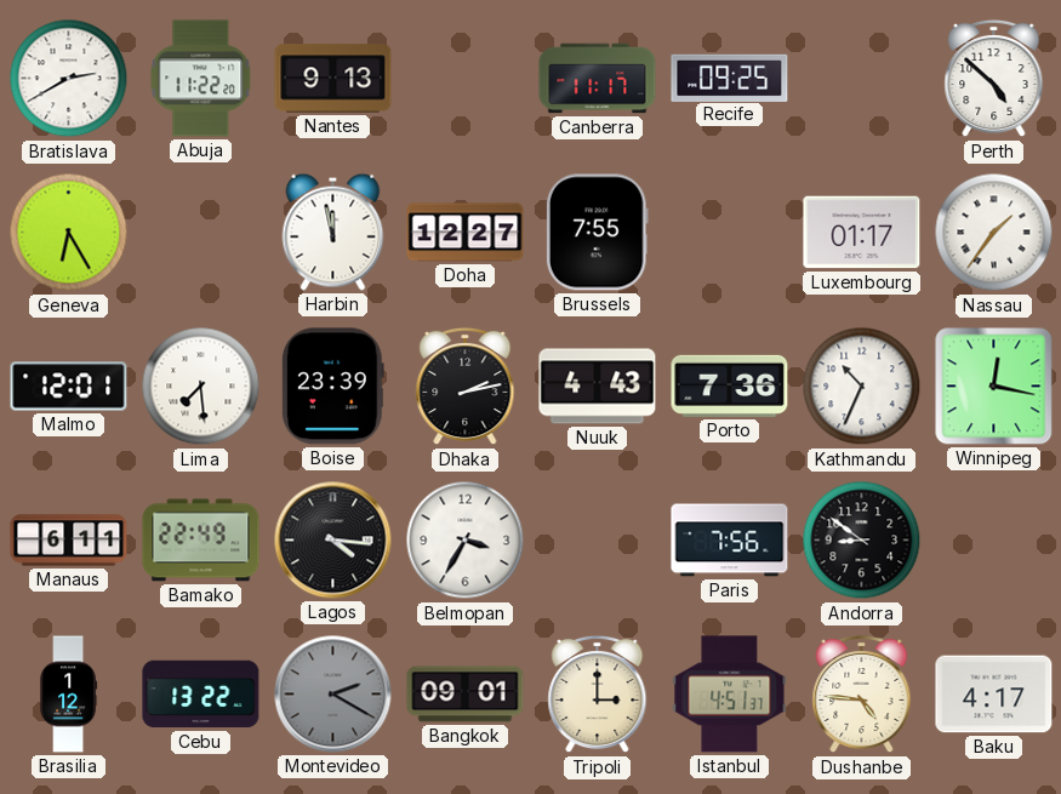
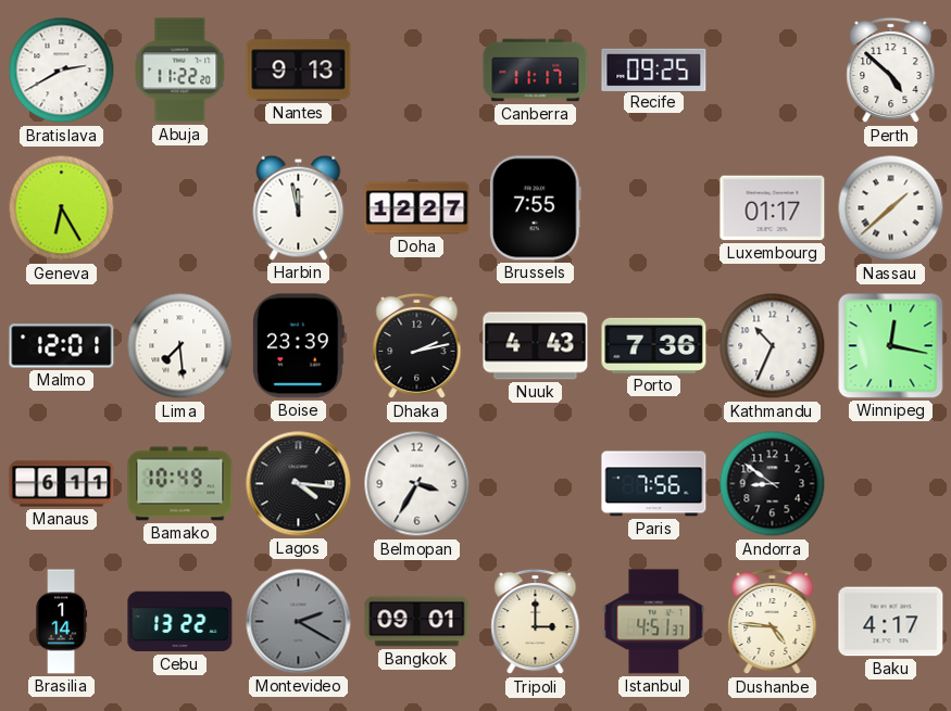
Nassau: 1:36 -> 1:38
Bamako: 22:49 -> 10:49
Brasilia: 1:12 -> 1:14
